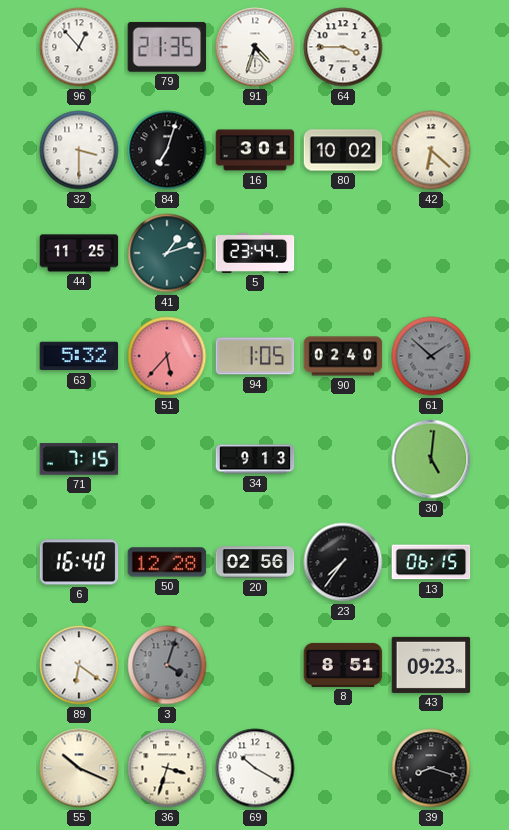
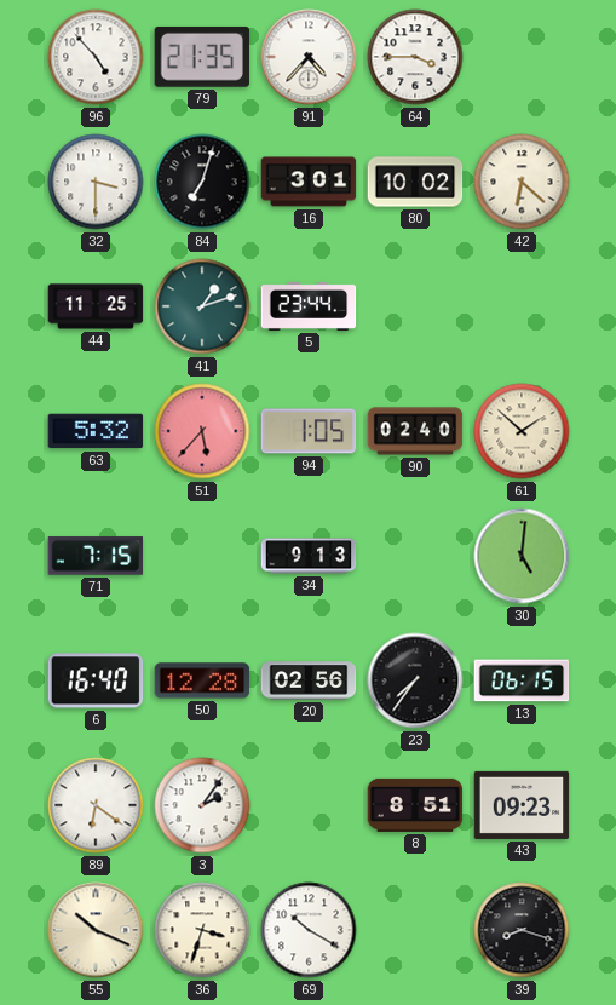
96: 12:53 -> 4:53
91: 4:33 -> 4:37
61 dial: grey -> cream
3: 4:03 -> 2:06
3 dial: grey -> white
